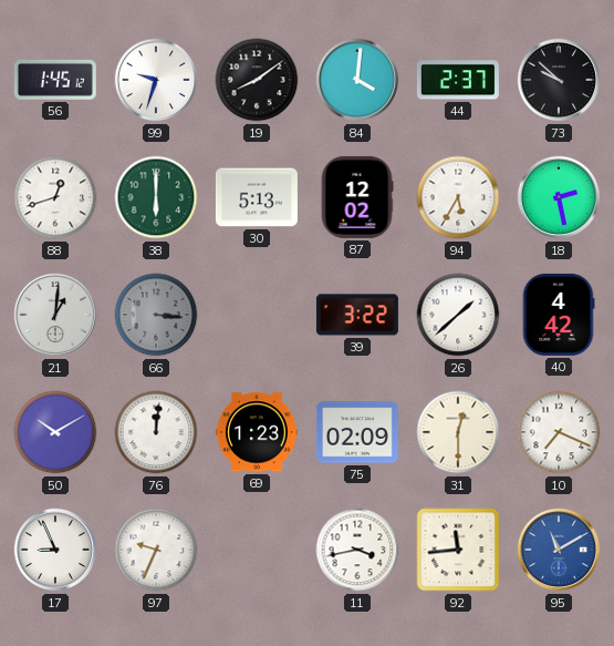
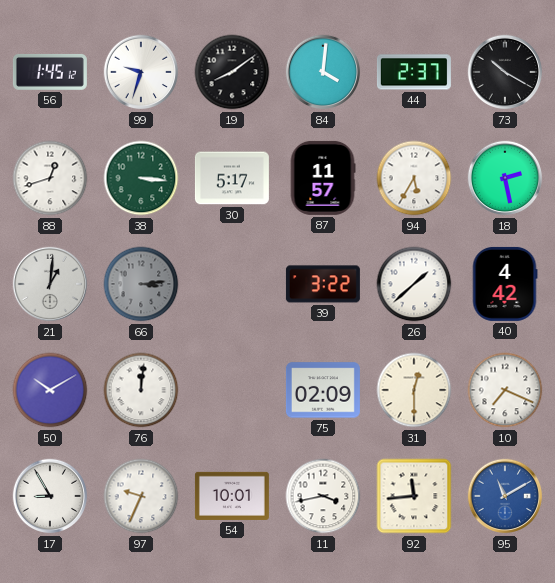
73: 9:52 -> 10:20
38: 6:00 -> 3:16
30: 5:13 -> 5:17
87: 12:02 -> 11:57
66: 3:16 -> 3:14
69: 1:23 -> none
17: 8:56 -> 8:55
54: none -> 10:01
